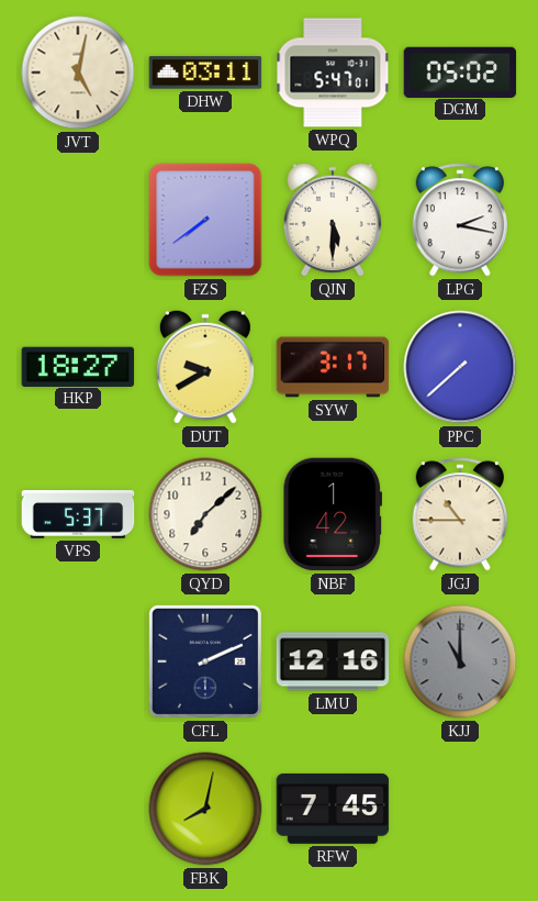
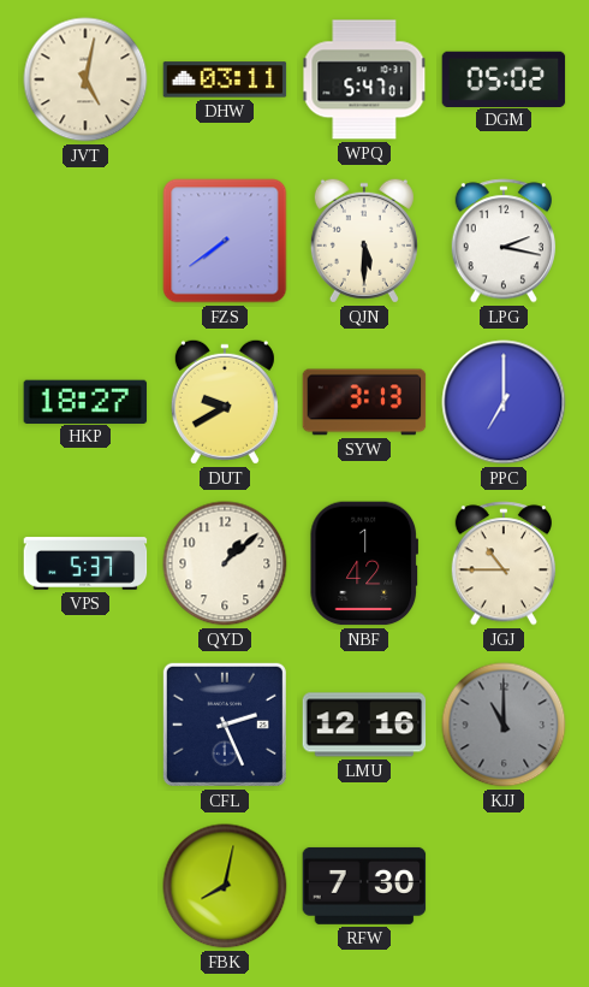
SYW: 3:17 -> 3:13
PPC: 7:38 -> 7:00
QYD: 7:08 -> 1:08
CFL: 2:11 -> 2:26
RFW: 7:45 -> 7:30
